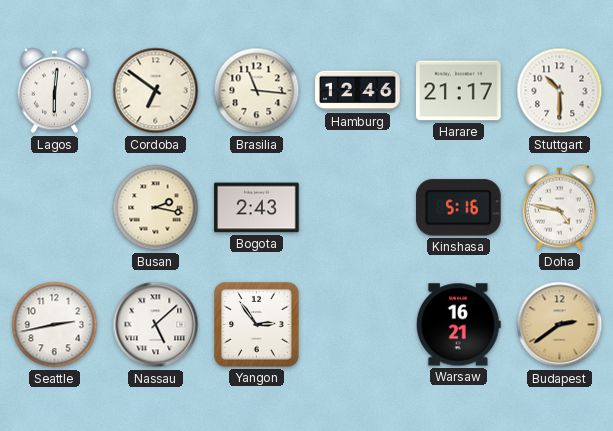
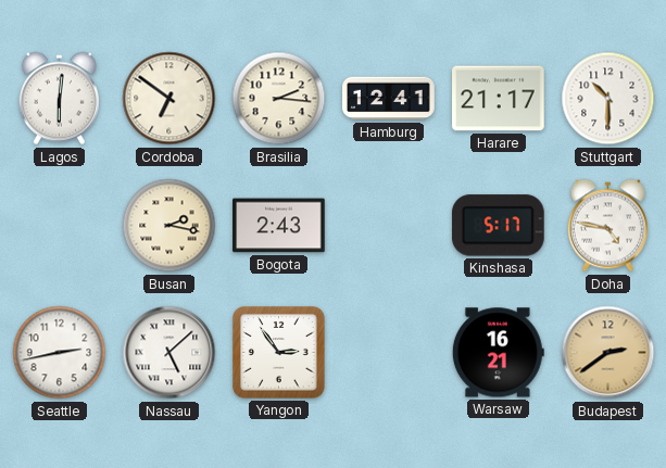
Brasilia: 11:16 -> 2:16
Hamburg: 12:46 -> 12:41
Kinshasa: 5:16 -> 5:17
